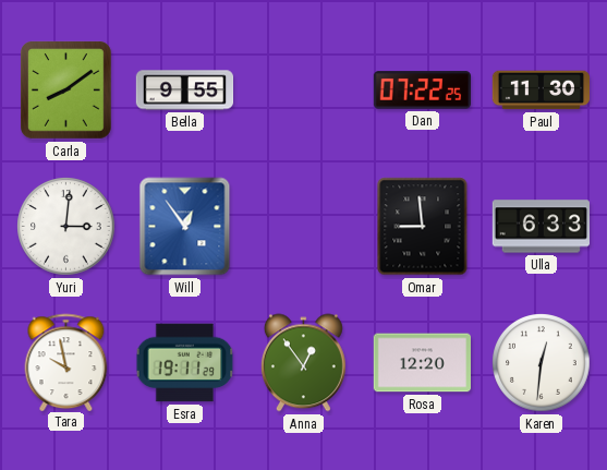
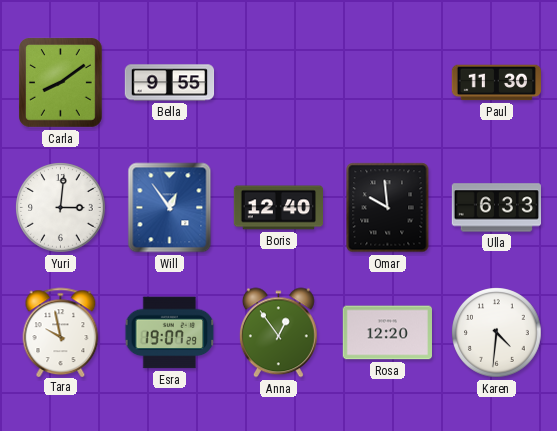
Dan: 07:22 -> none
Boris: none -> 12:40
Omar: 8:59 -> 9:59
Esra: 19:11 -> 19:07
Karen: 12:31 -> 4:31
